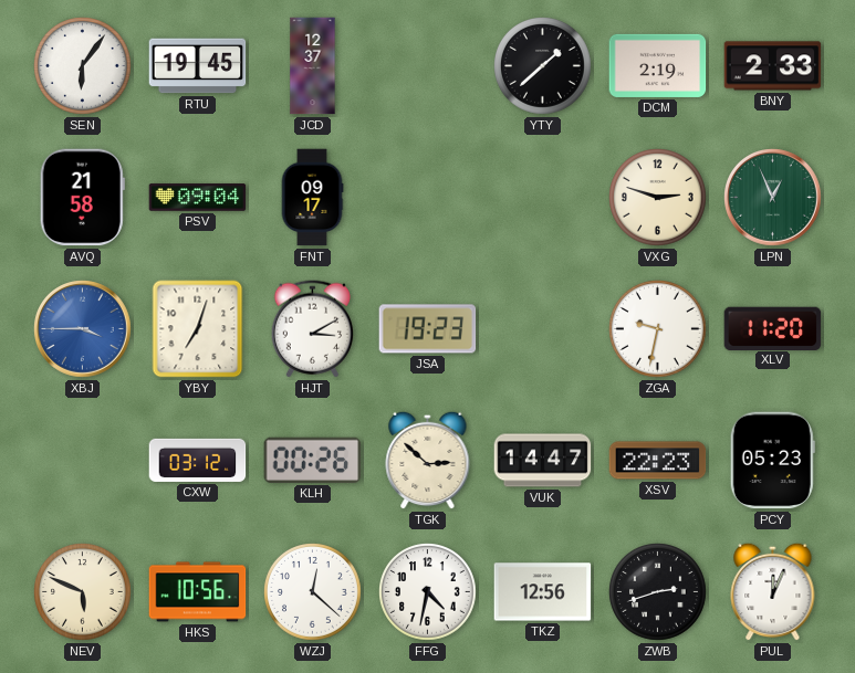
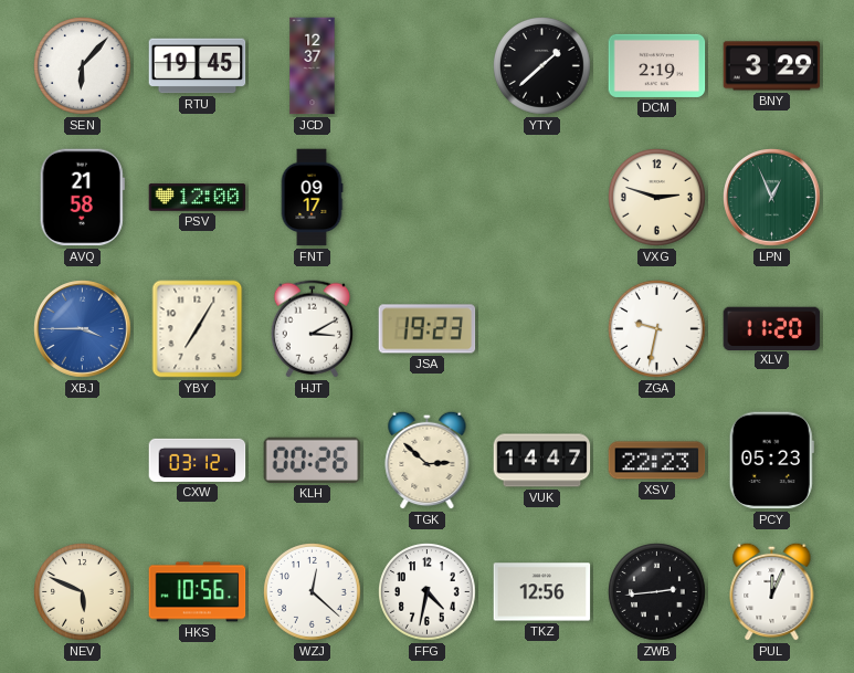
SEN: 6:06 -> 6:07
BNY: 2:33 -> 3:29
PSV: 09:04 -> 12:00
YBY: 7:03 -> 7:05
ZWB: 2:42 -> 2:44
